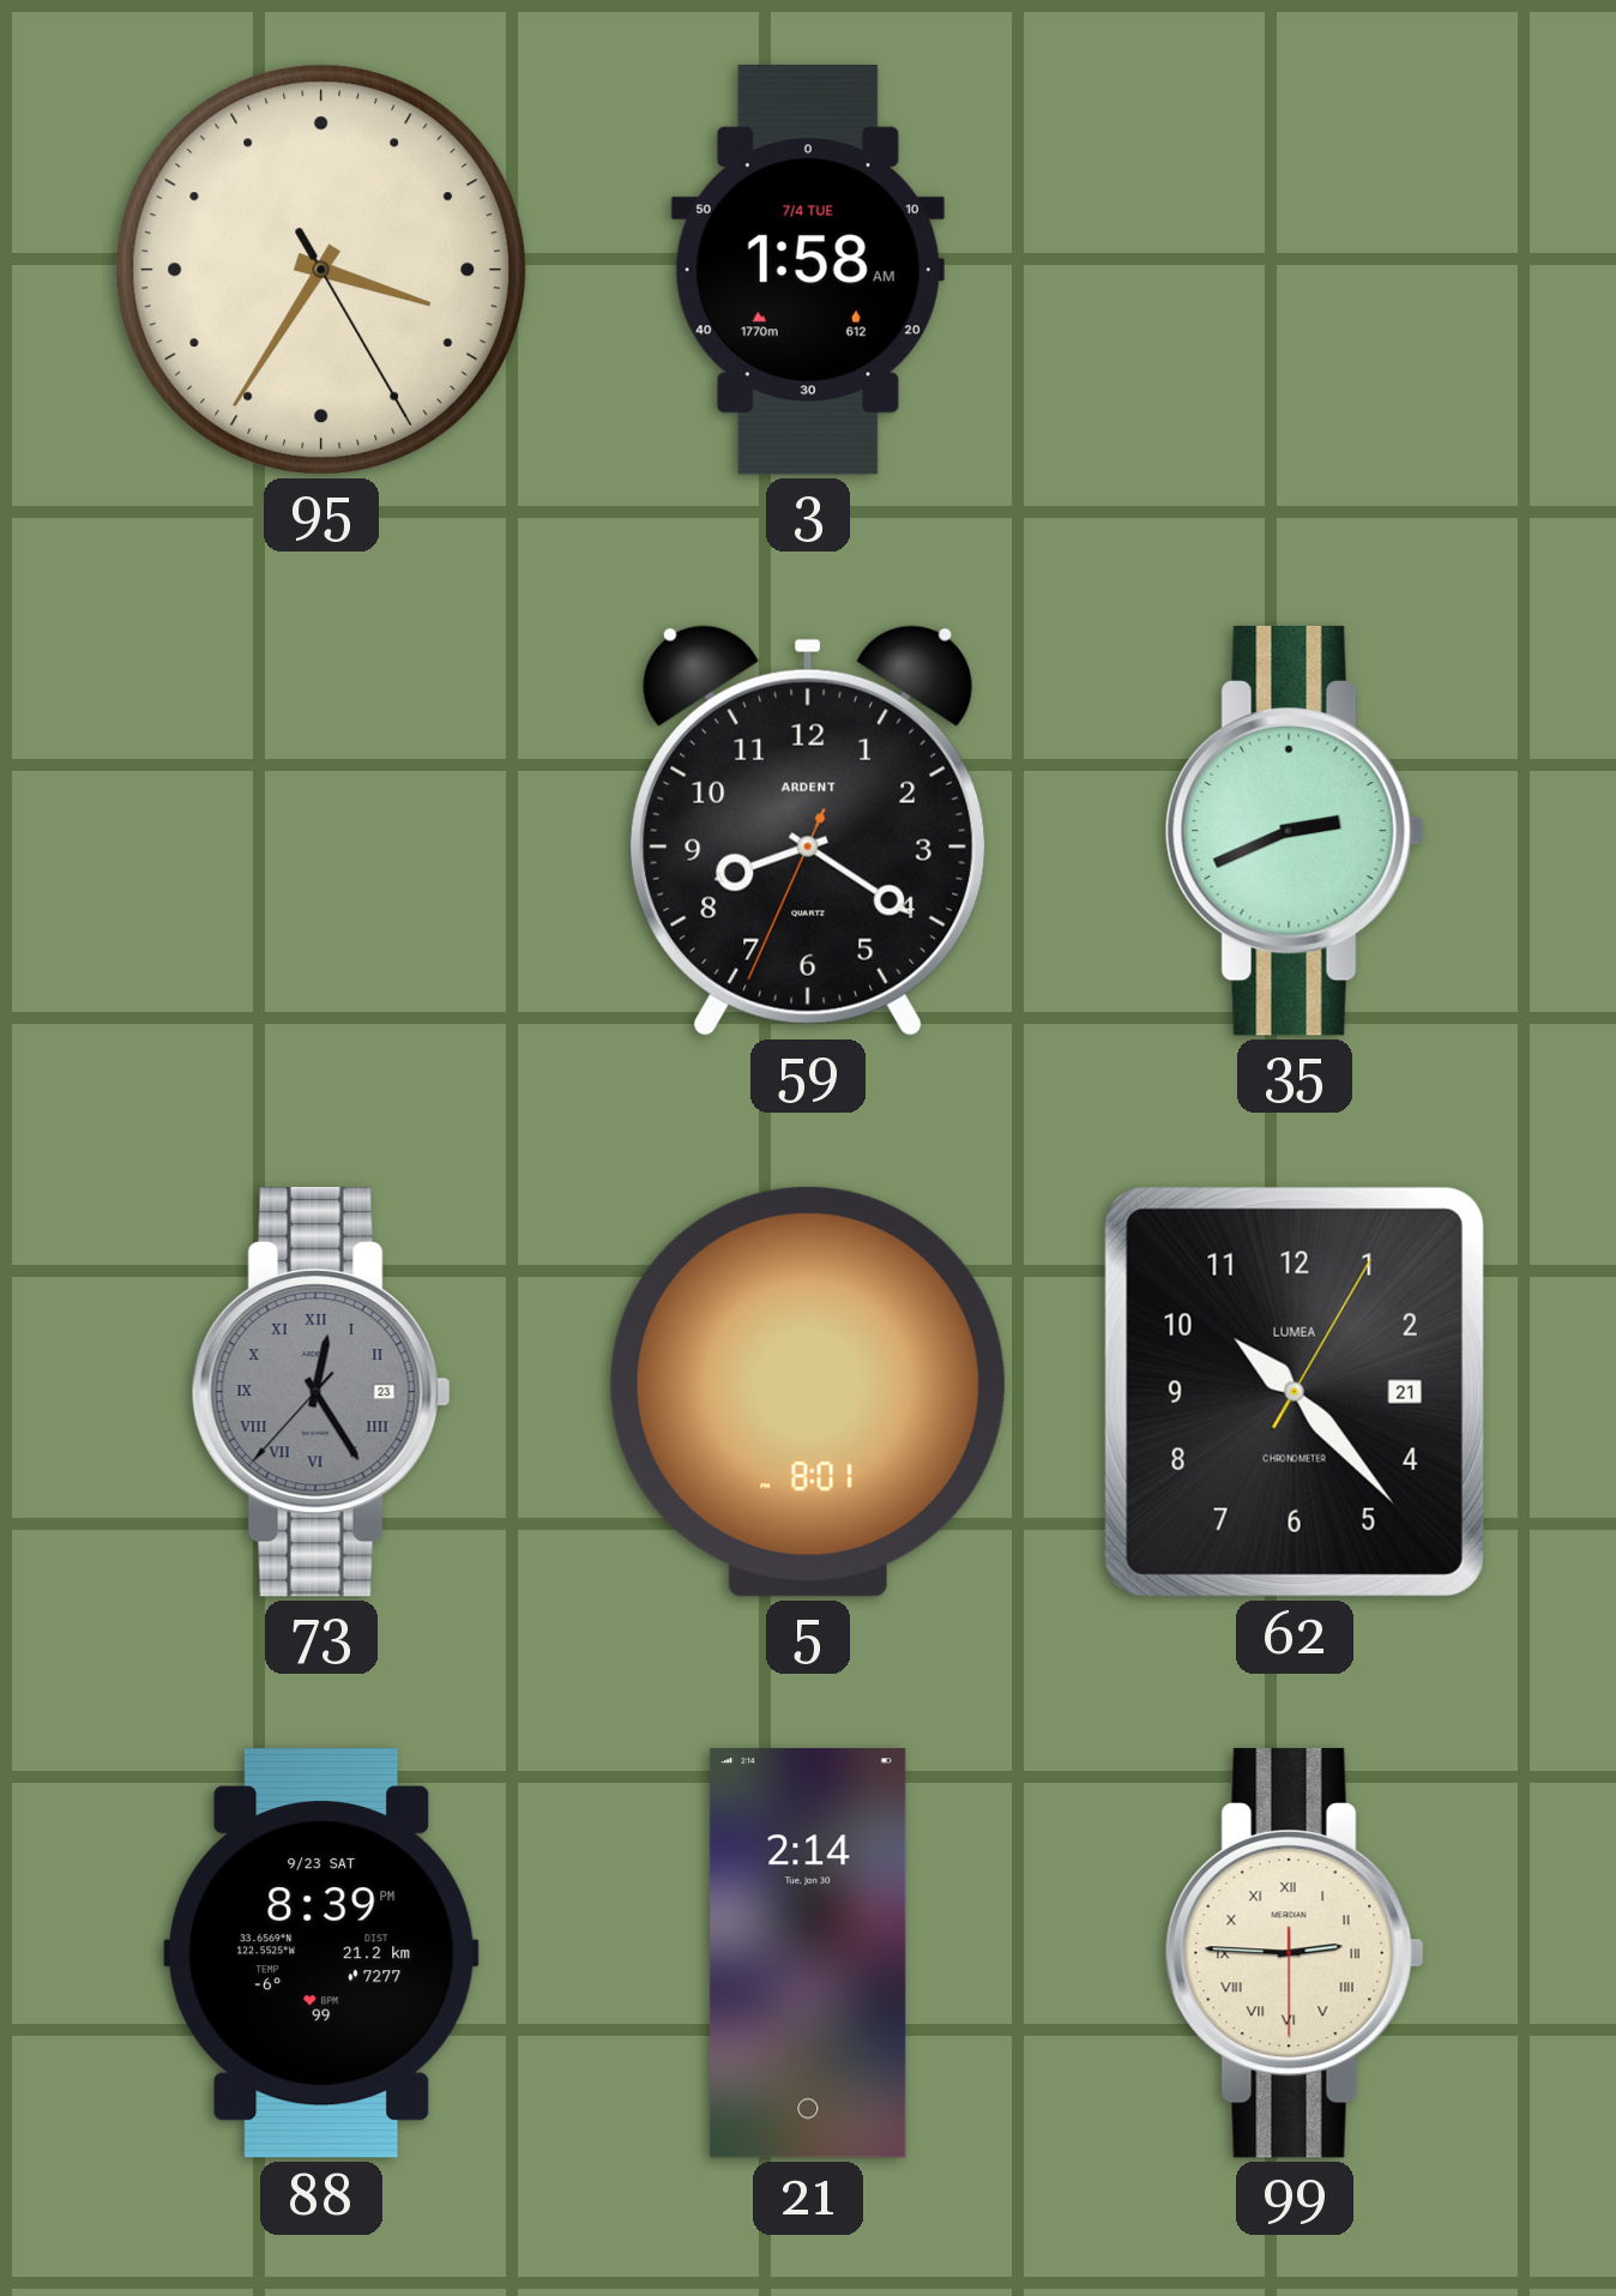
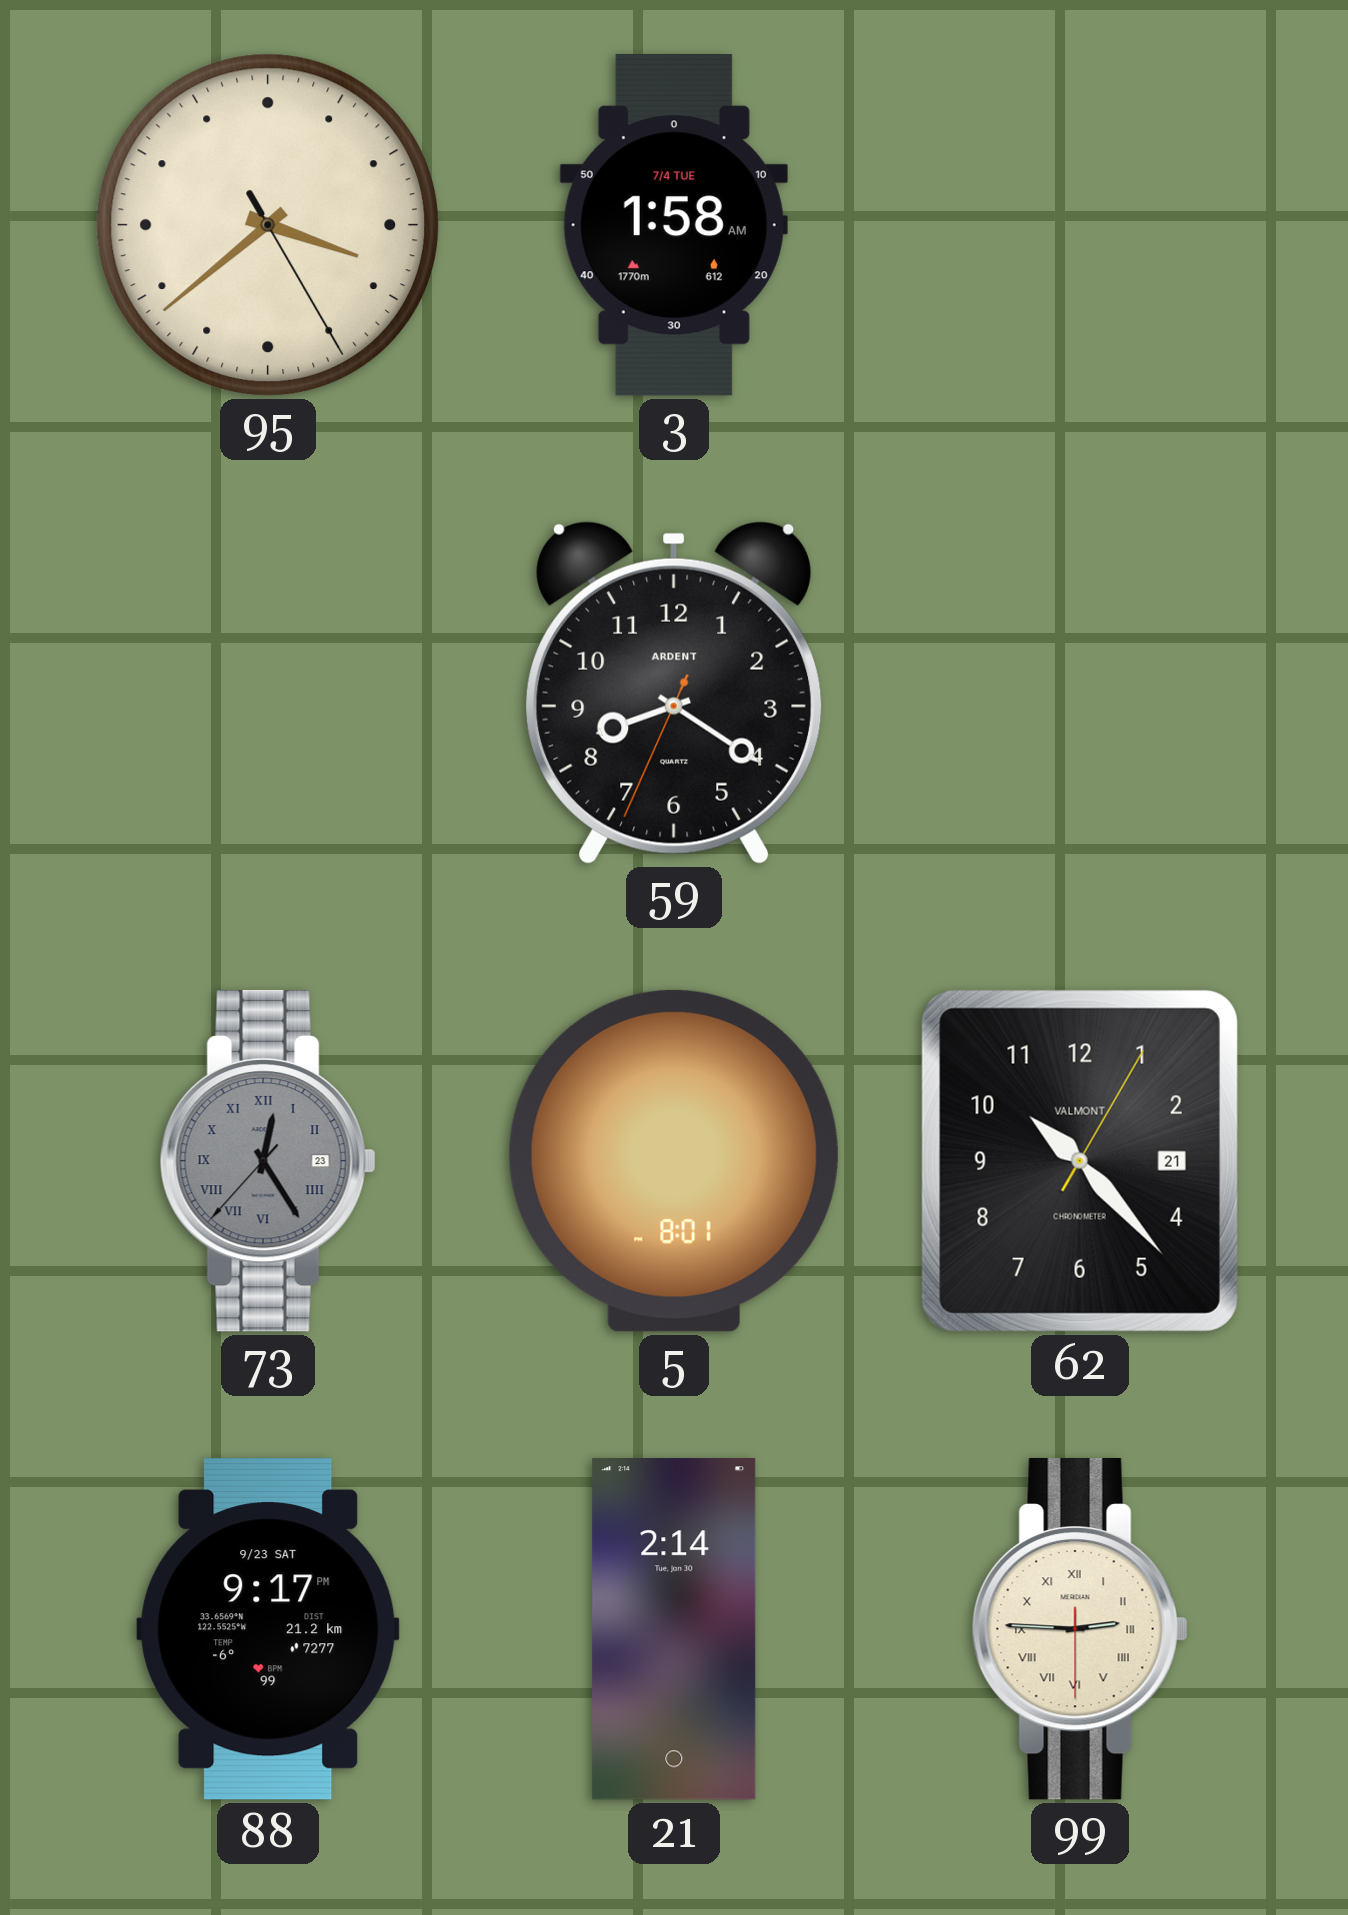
95: 3:35 -> 3:38
35: 2:41 -> none
62 brand: LUMEA -> VALMONT
88: 8:39 -> 9:17
